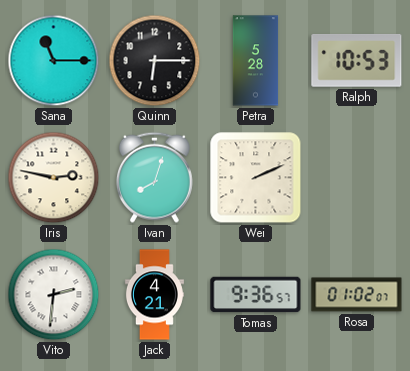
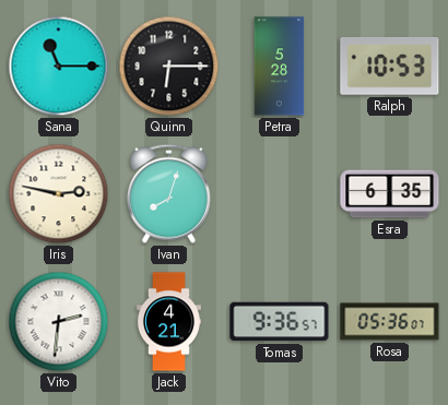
Wei: 2:11 -> none
Esra: none -> 6:35
Rosa: 01:02 -> 05:36
